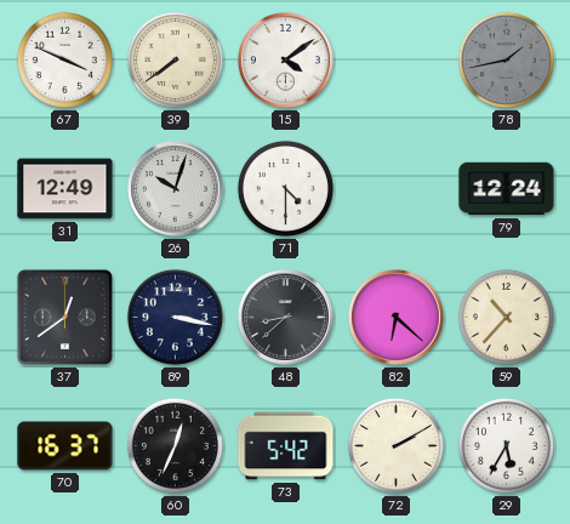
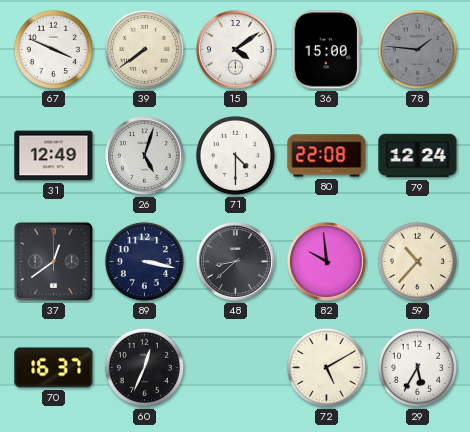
36: none -> 15:00
78: 1:43 -> 1:46
26: 10:03 -> 5:03
80: none -> 22:08
82: 6:22 -> 9:59
73: 5:42 -> none
72: 2:10 -> 5:10
